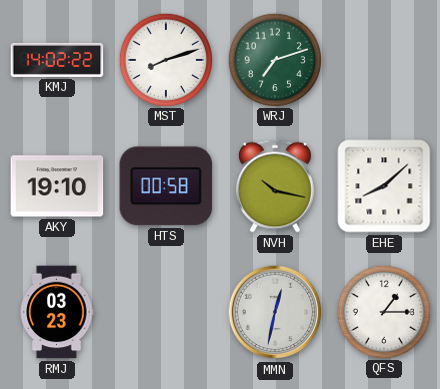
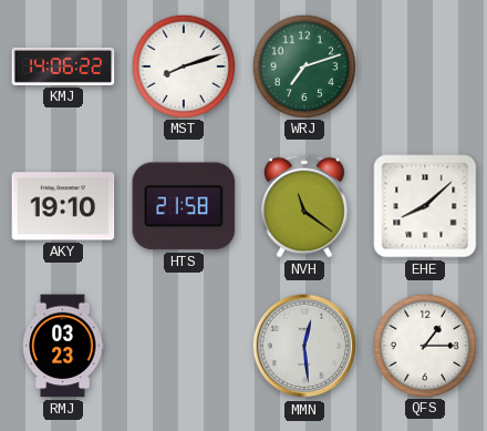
KMJ: 14:02 -> 14:06
HTS: 00:58 -> 21:58
NVH: 10:17 -> 11:21
MMN: 12:32 -> 12:29
